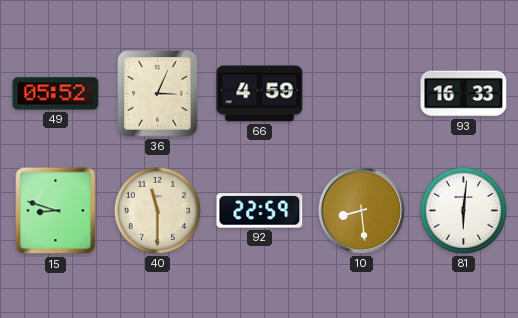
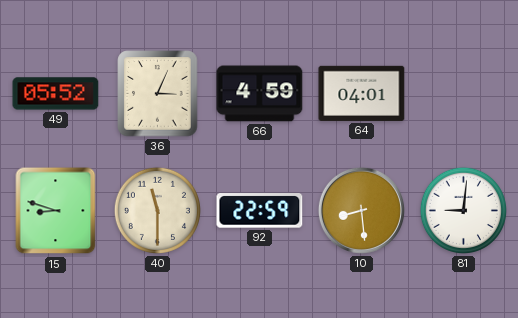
64: none -> 04:01
93: 16:33 -> none
81: 6:01 -> 9:01
